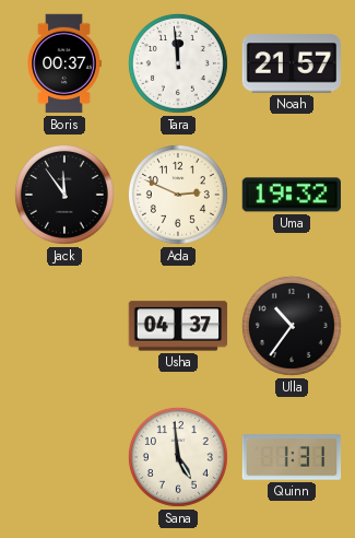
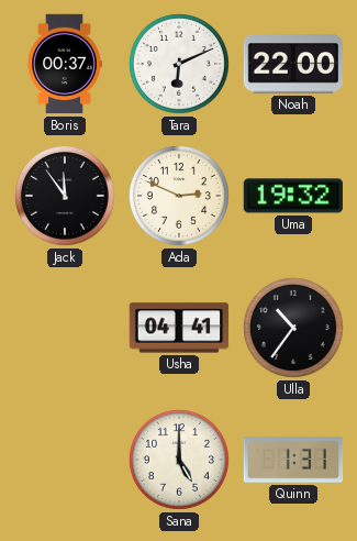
Tara: 11:59 -> 6:11
Noah: 21:57 -> 22:00
Usha: 04:37 -> 04:41
Sana: 4:59 -> 5:00
